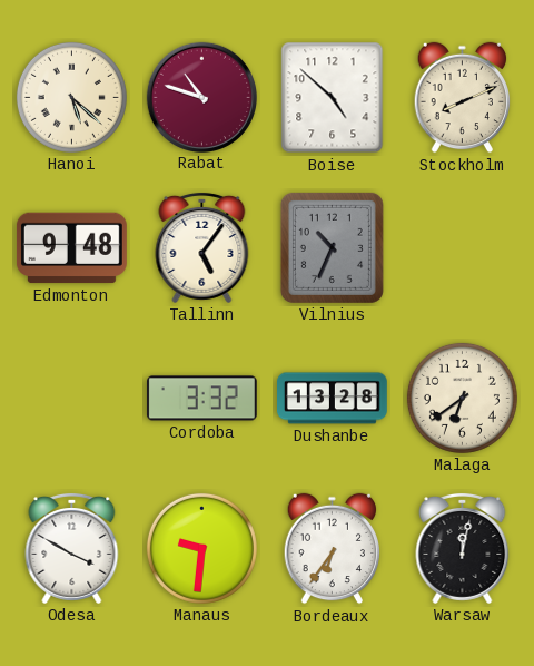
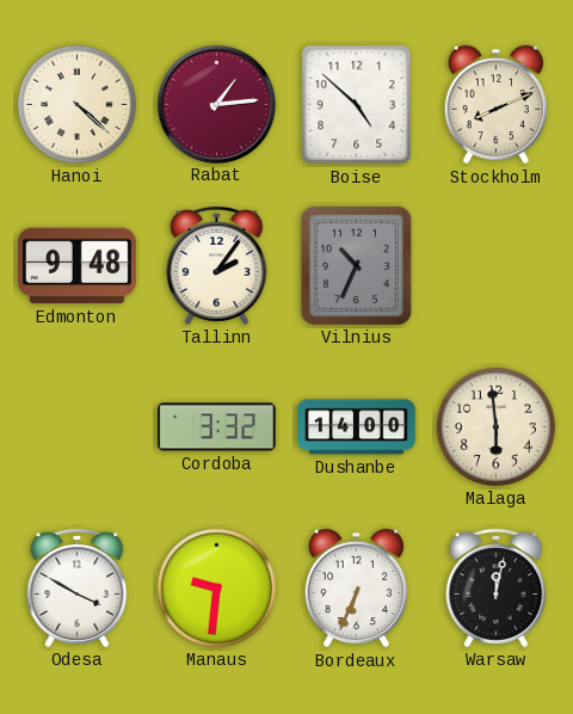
Hanoi: 5:22 -> 4:22
Rabat: 10:48 -> 1:14
Tallinn: 5:06 -> 2:06
Dushanbe: 13:28 -> 14:00
Malaga: 6:39 -> 5:59
Bordeaux: 6:36 -> 6:34
